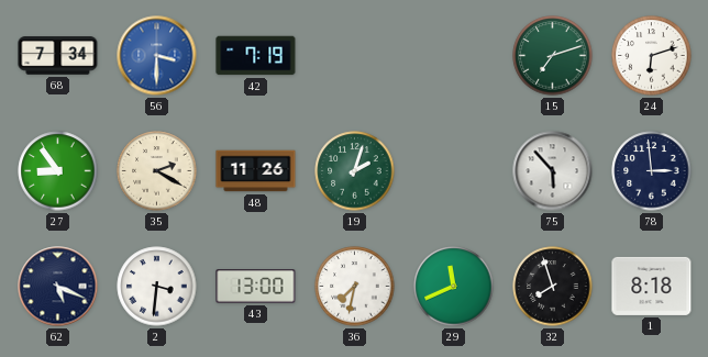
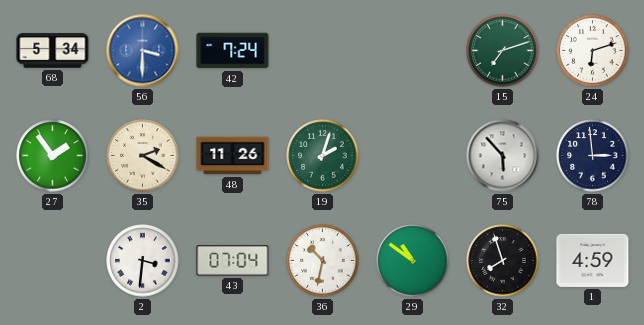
68: 7:34 -> 5:34
42: 7:19 -> 7:24
27: 8:54 -> 1:54
62: 5:19 -> none
43: 13:00 -> 07:04
36: 7:32 -> 10:32
29: 11:41 -> 10:51
1: 8:18 -> 4:59
